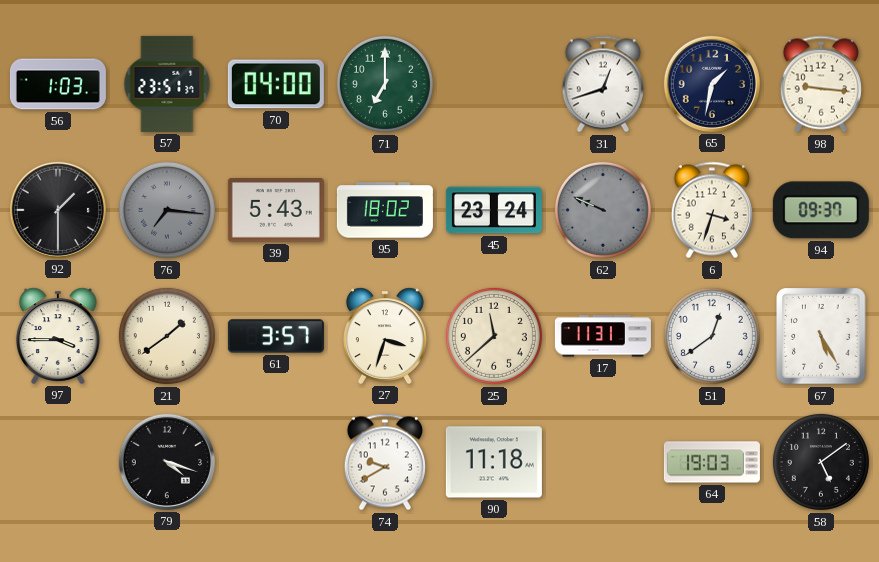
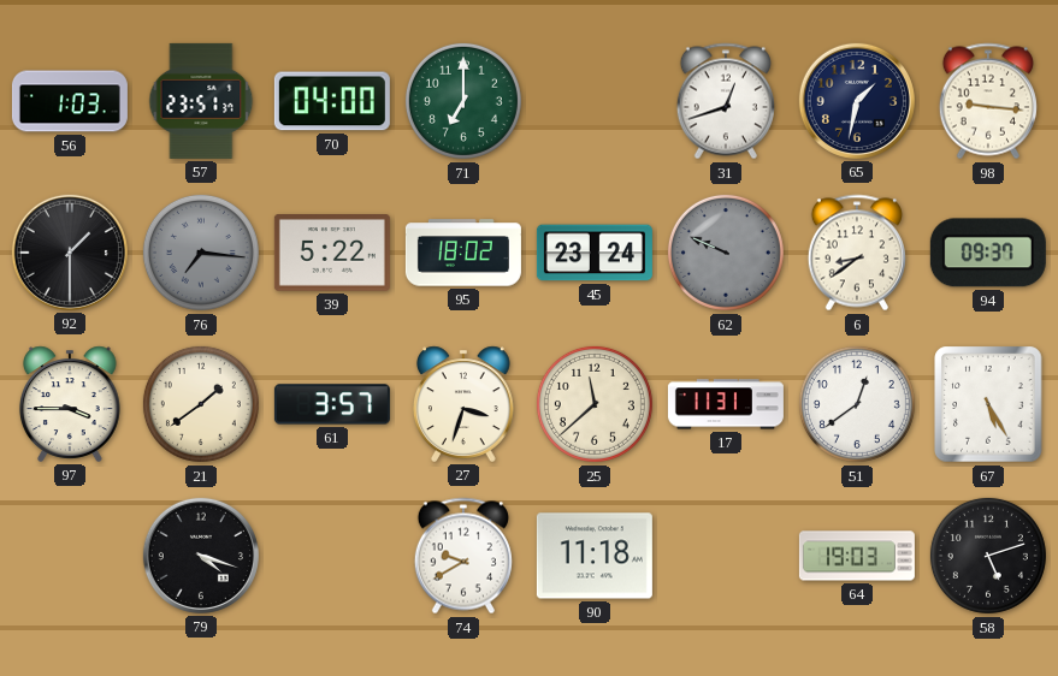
39: 5:43 -> 5:22
6: 3:33 -> 8:39
58: 5:09 -> 5:12
